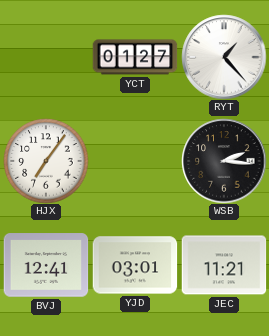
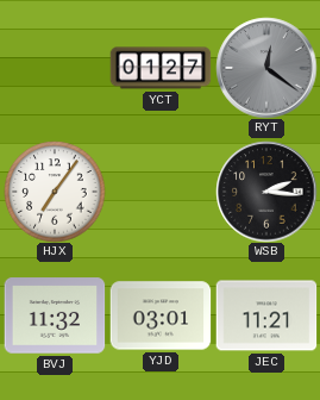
RYT: 1:23 -> 12:21
RYT dial: white -> grey
BVJ: 12:41 -> 11:32
